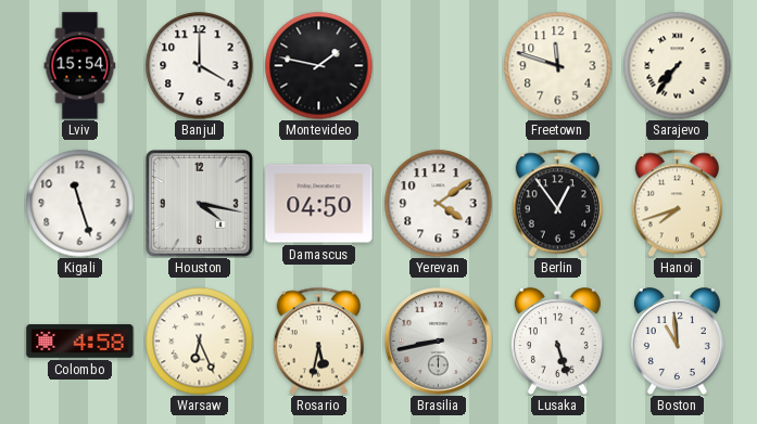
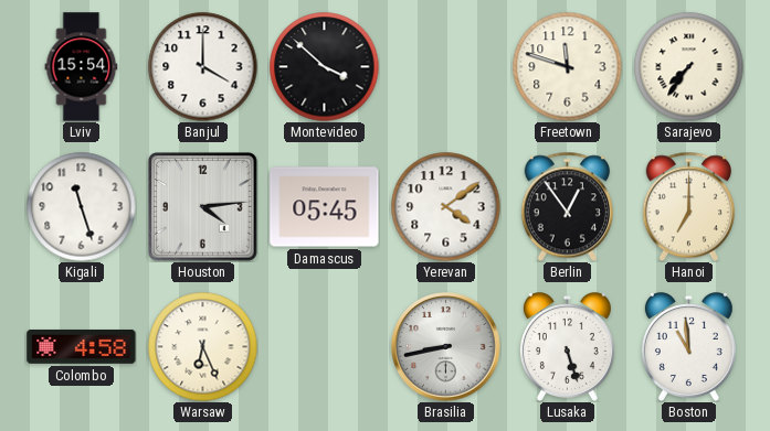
Montevideo: 1:47 -> 3:52
Houston: 4:17 -> 4:14
Damascus: 04:50 -> 05:45
Hanoi: 7:42 -> 7:00
Rosario: 5:32 -> none
